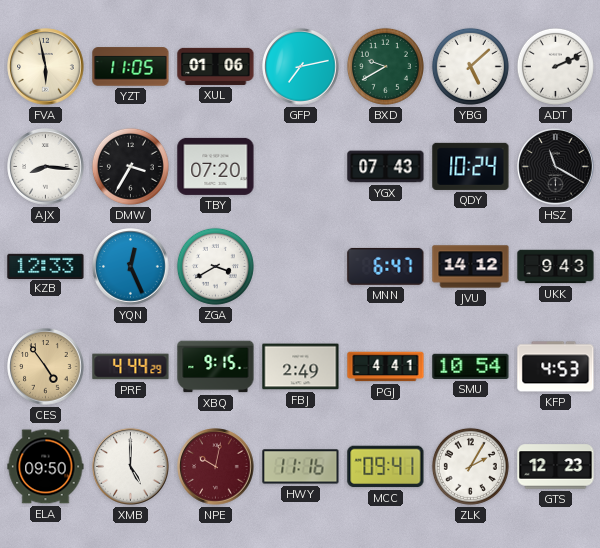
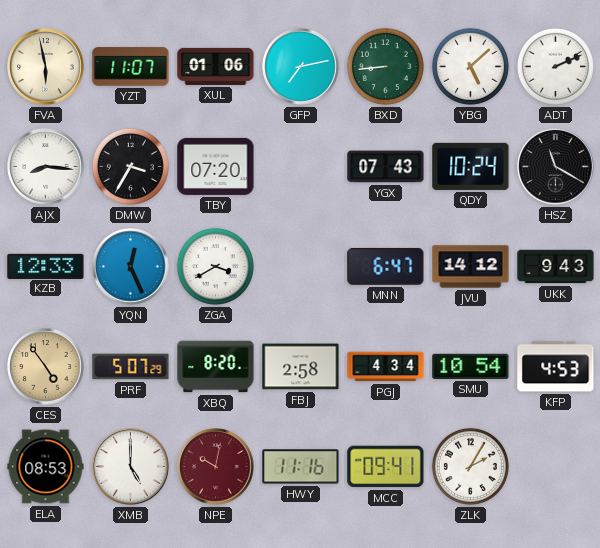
YZT: 11:05 -> 11:07
BXD: 9:40 -> 8:44
PRF: 4:44 -> 5:07
XBQ: 9:15 -> 8:20
FBJ: 2:49 -> 2:58
PGJ: 4:41 -> 4:34
ELA: 09:50 -> 08:53
GTS: 12:23 -> none
